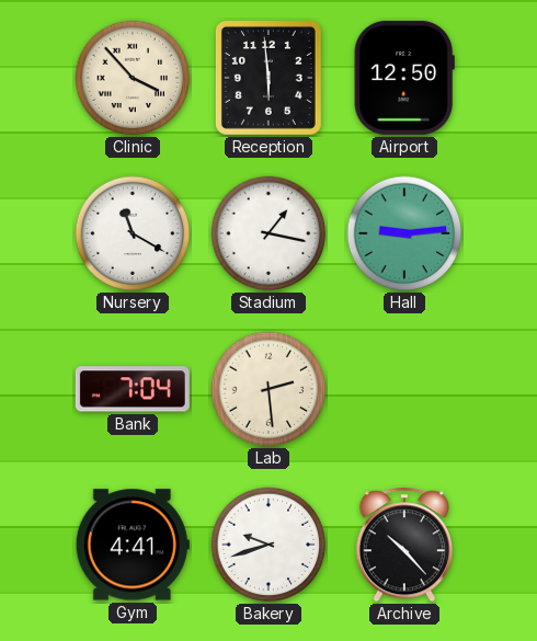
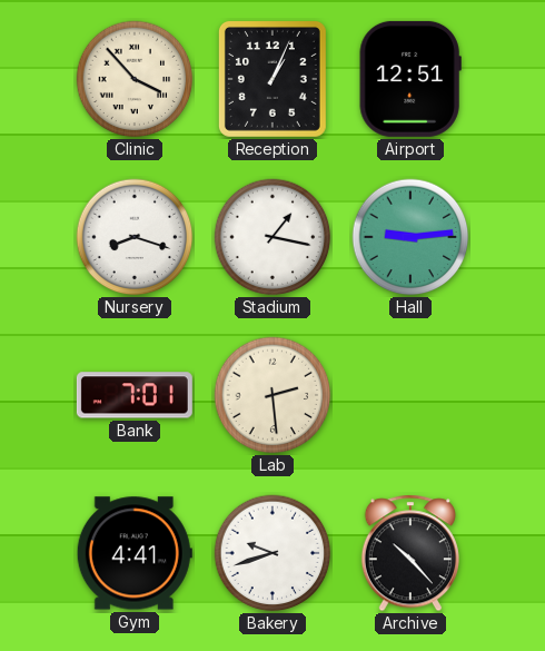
Reception: 5:59 -> 1:04
Airport: 12:50 -> 12:51
Nursery: 11:20 -> 8:18
Bank: 7:04 -> 7:01
